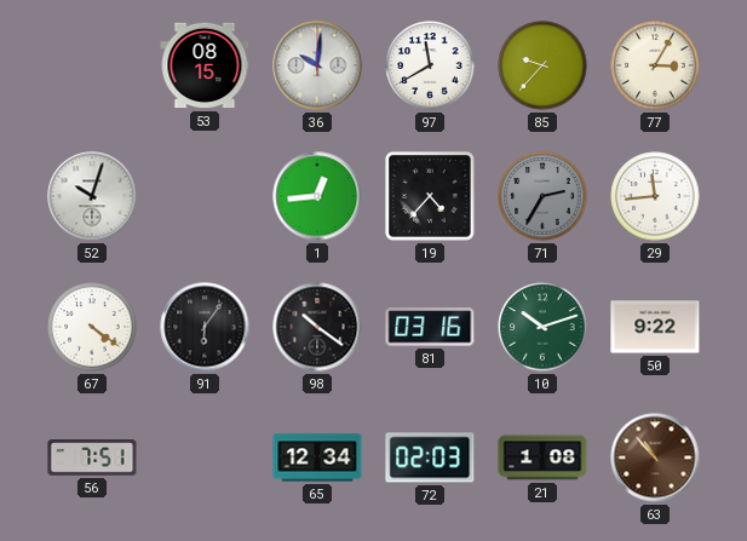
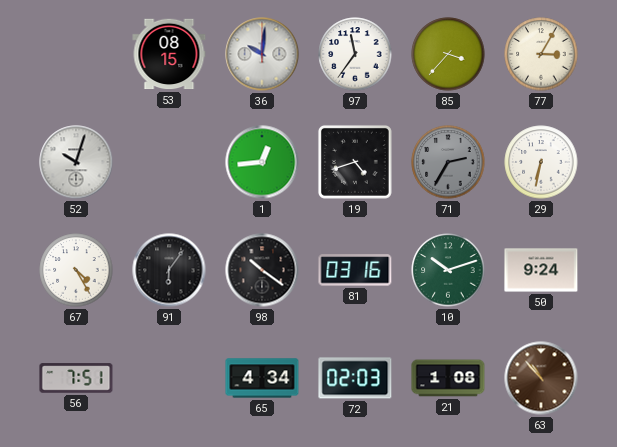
97: 11:40 -> 11:36
85: 9:37 -> 3:37
19: 4:37 -> 4:42
29: 11:44 -> 6:32
67: 4:21 -> 4:25
50: 9:22 -> 9:24
65: 12:34 -> 4:34
